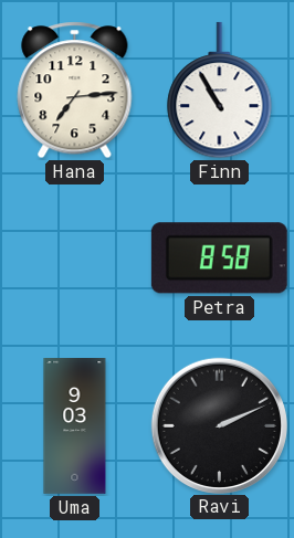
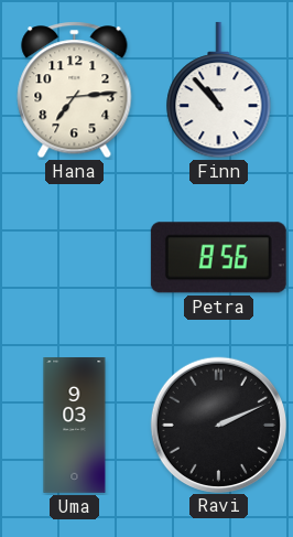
Finn: 10:55 -> 10:53
Petra: 8:58 -> 8:56
